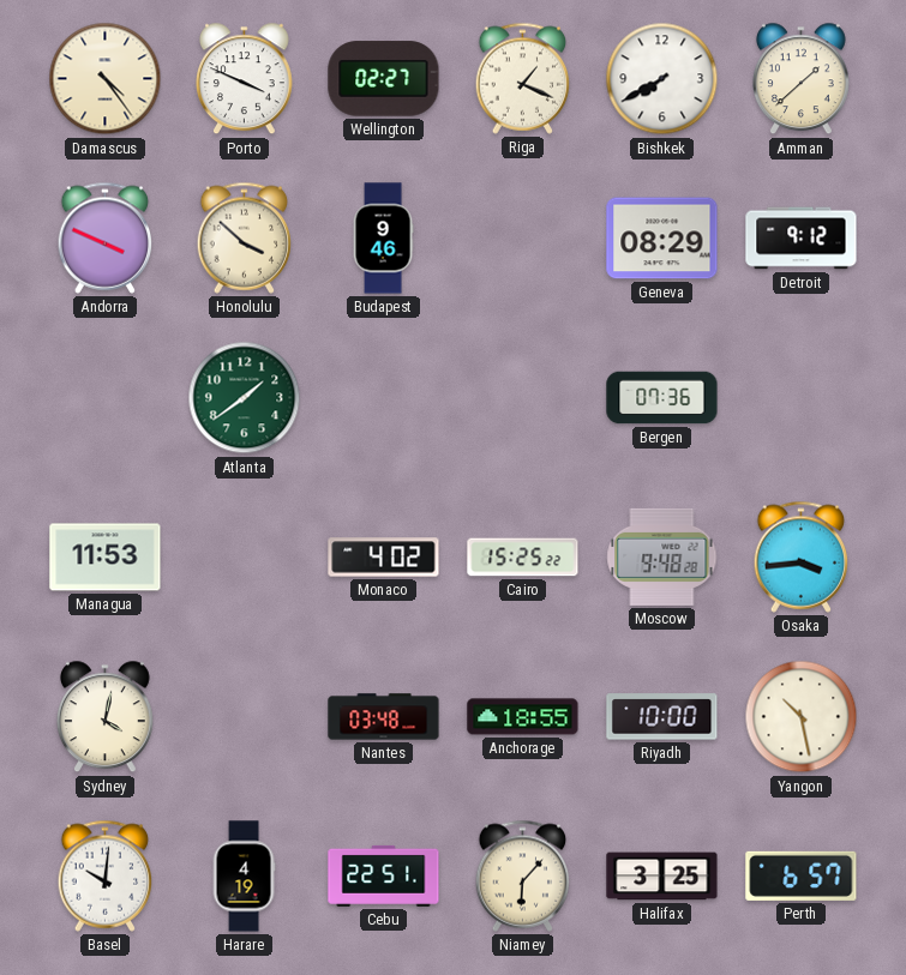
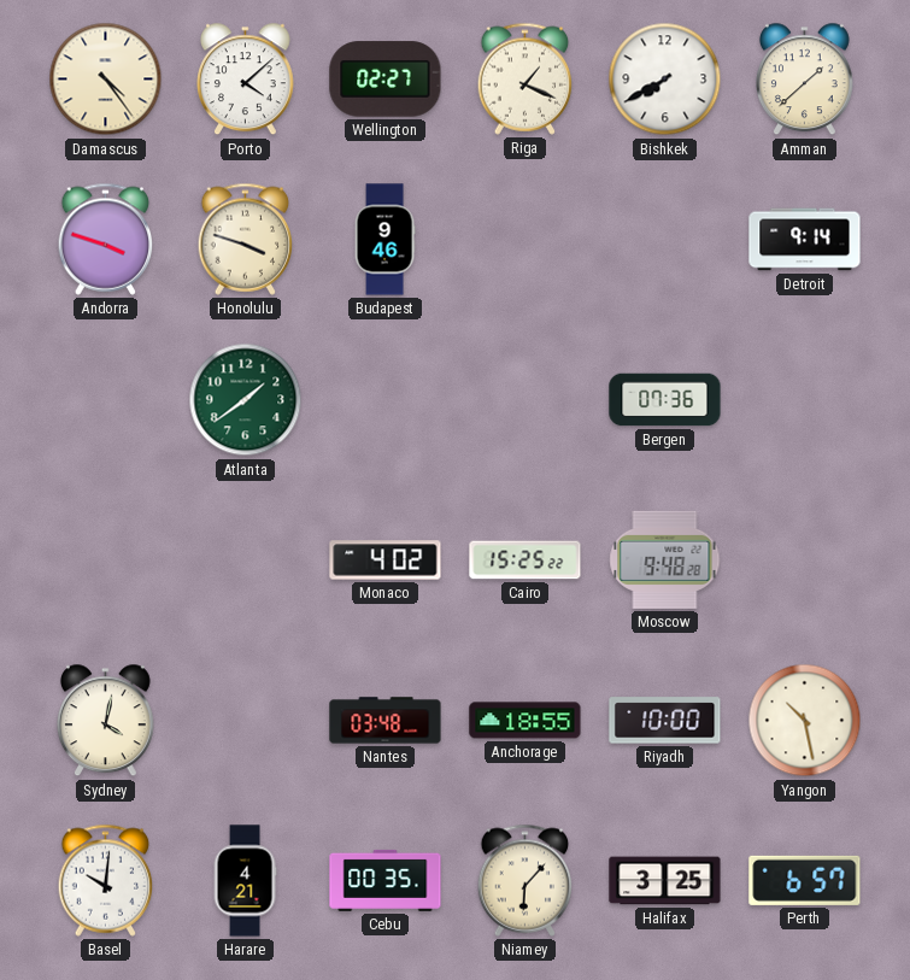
Porto: 3:49 -> 4:08
Andorra: 3:49 -> 3:48
Honolulu: 3:52 -> 3:48
Geneva: 08:29 -> none
Detroit: 9:12 -> 9:14
Managua: 11:53 -> none
Osaka: 3:44 -> none
Harare: 4:19 -> 4:21
Cebu: 22:51 -> 00:35
